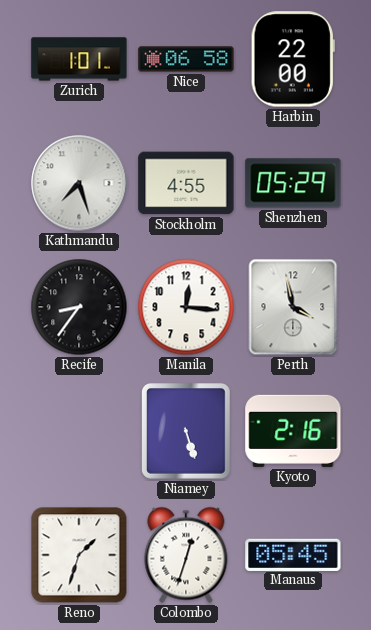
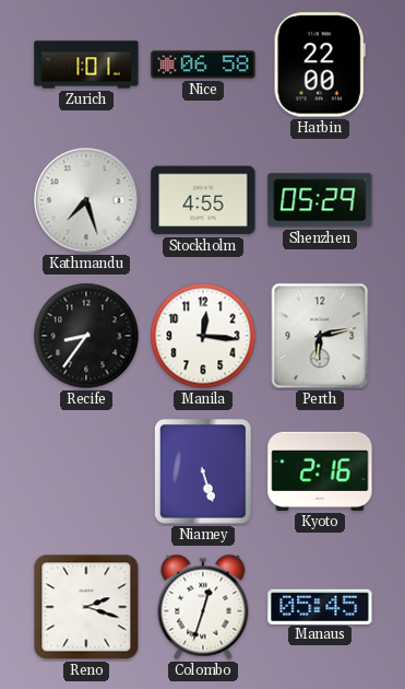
Perth: 3:58 -> 6:13
Reno: 1:33 -> 2:18
